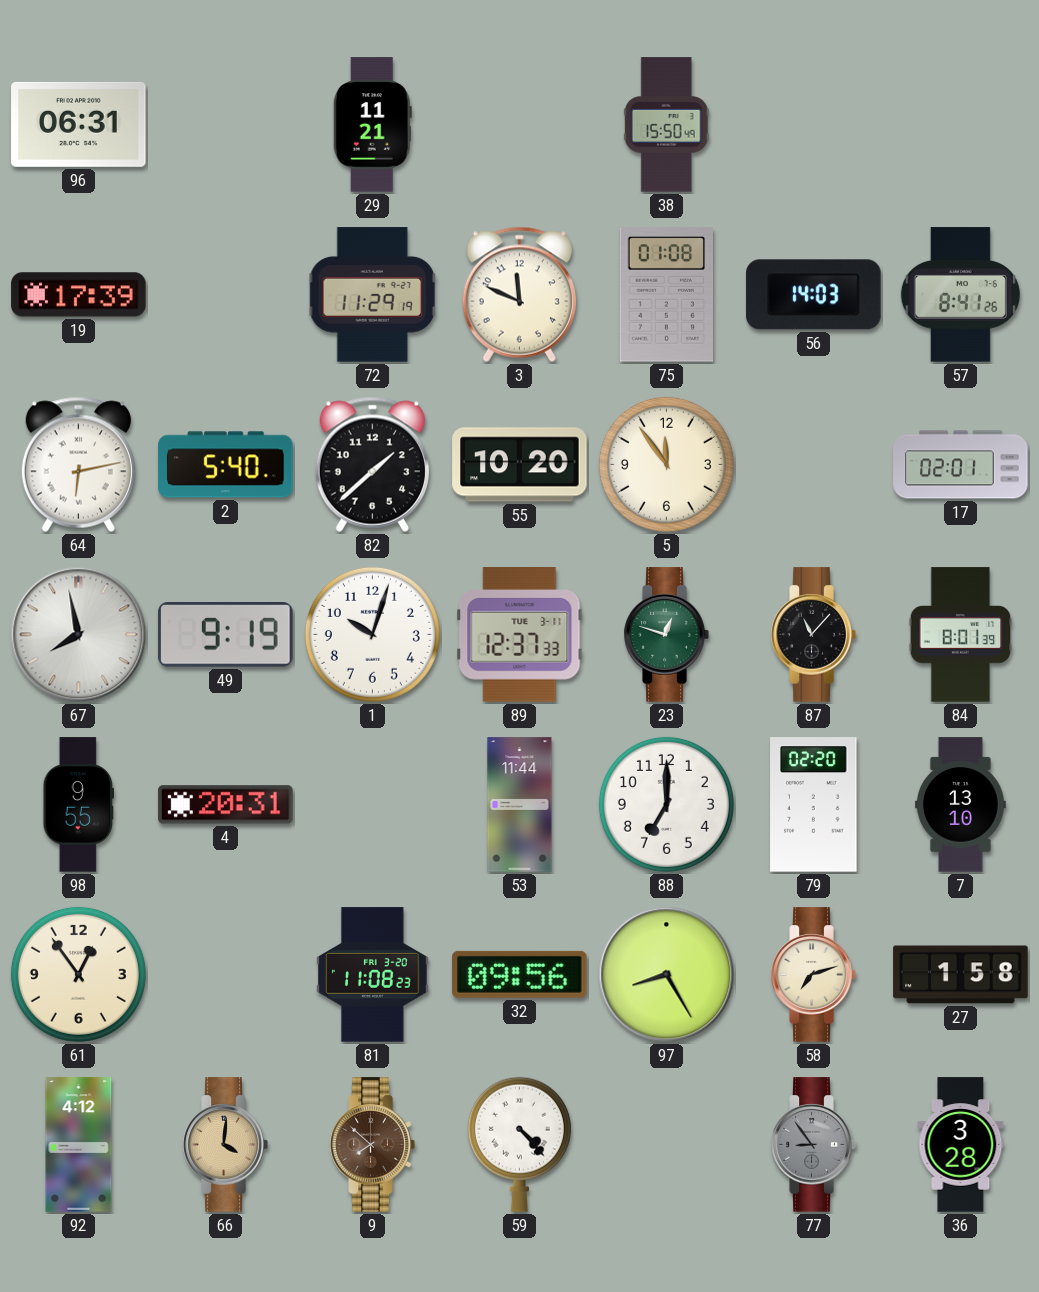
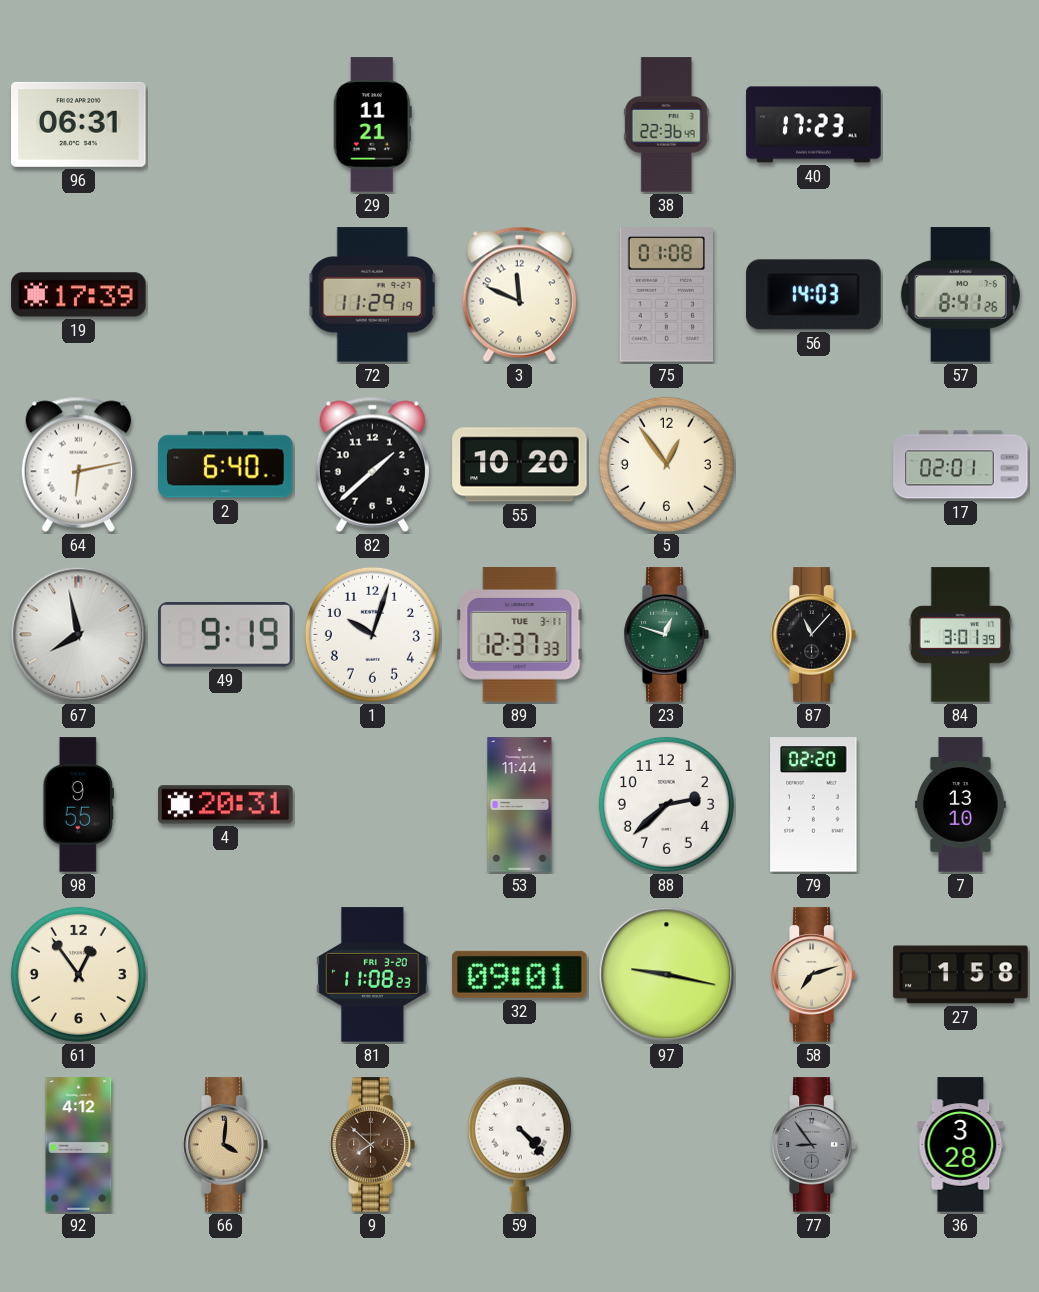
38: 15:50 -> 22:36
40: none -> 17:23
2: 5:40 -> 6:40
5: 11:54 -> 12:54
84: 8:01 -> 3:01
88: 7:00 -> 2:38
32: 09:56 -> 09:01
97: 8:25 -> 9:17
